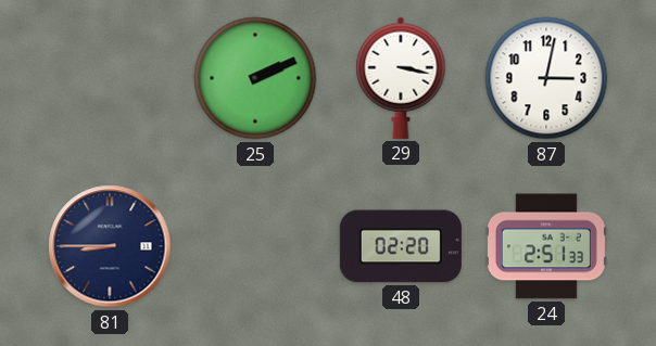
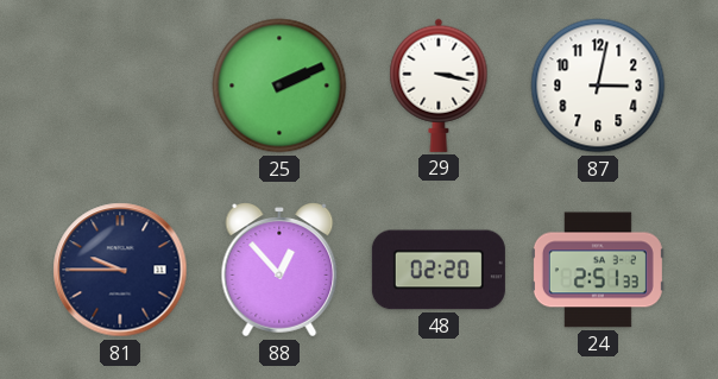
81: 8:45 -> 9:45
88: none -> 12:53
